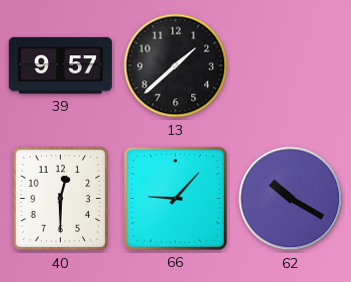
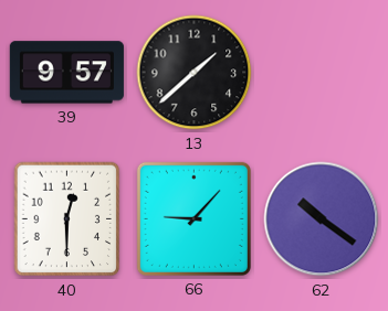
62: 10:20 -> 10:21
